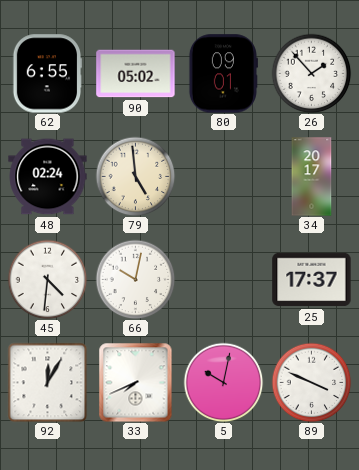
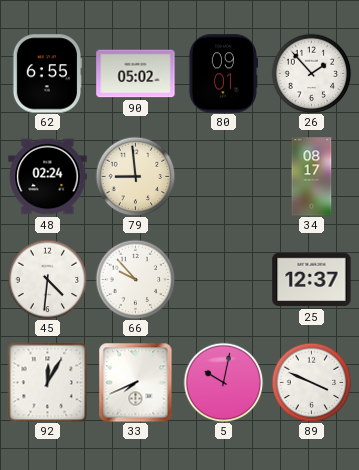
79: 4:59 -> 8:59
34: 20:17 -> 08:17
66: 10:02 -> 9:53
25: 17:37 -> 12:37
